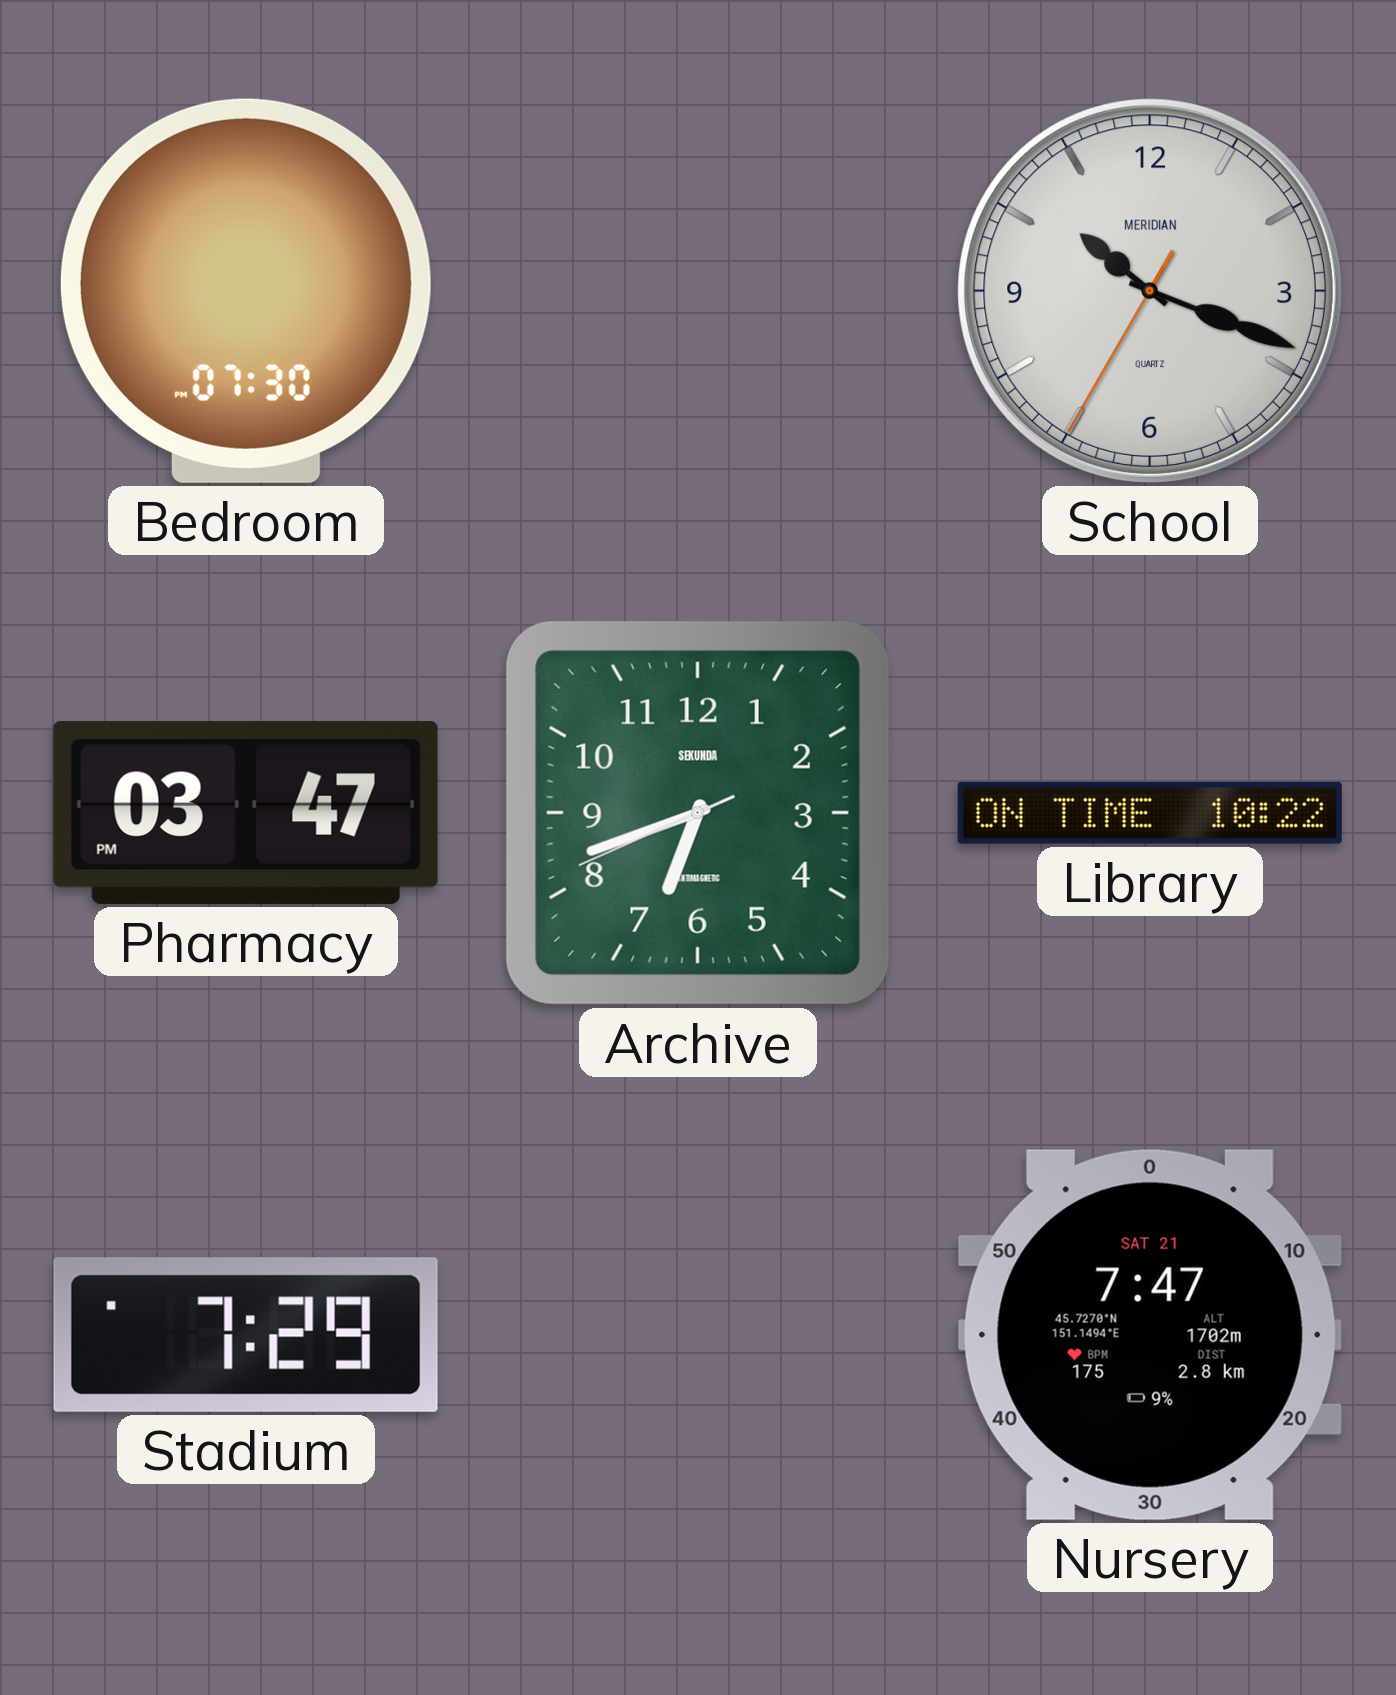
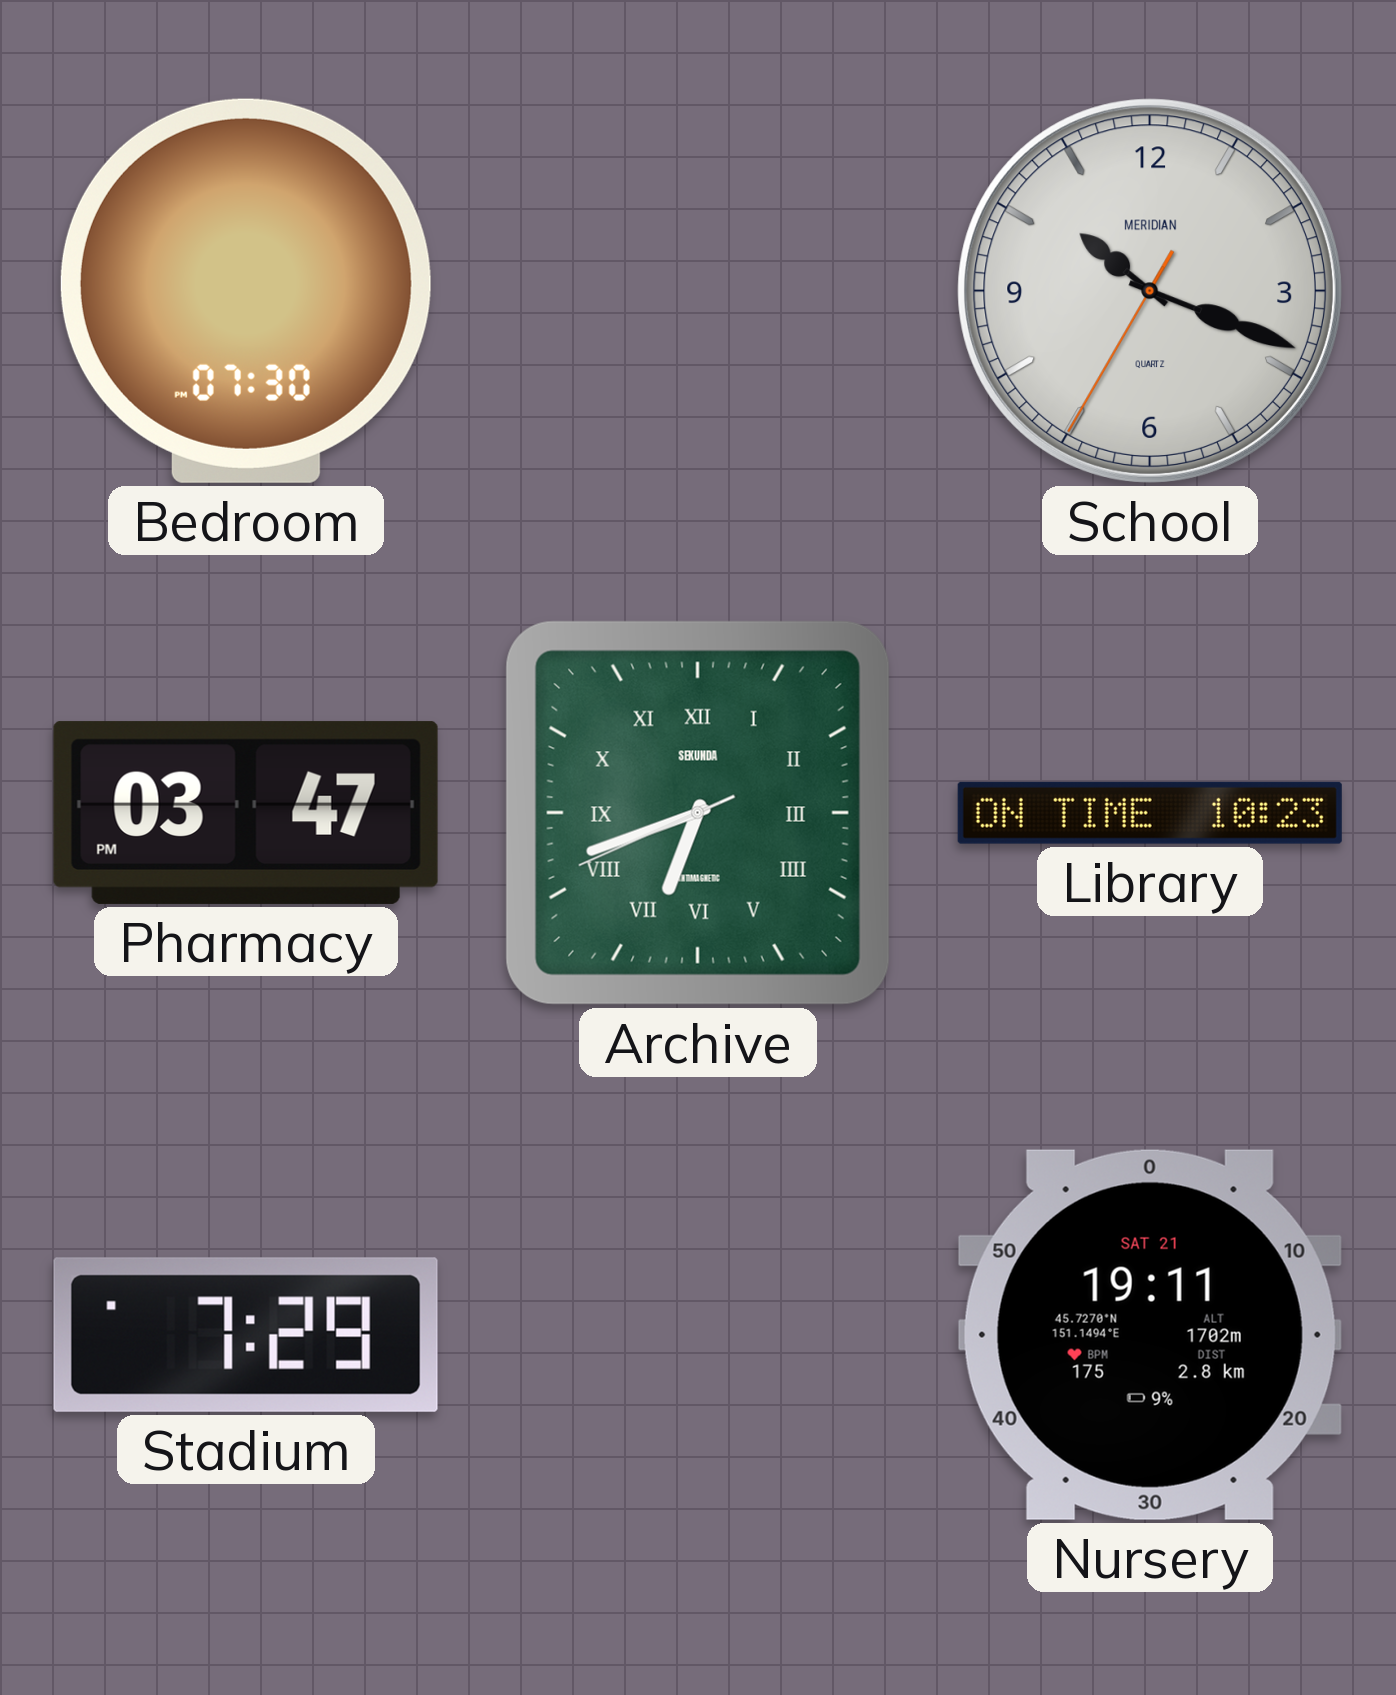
Archive numerals: Arabic -> Roman
Library: 10:22 -> 10:23
Nursery: 7:47 -> 19:11
